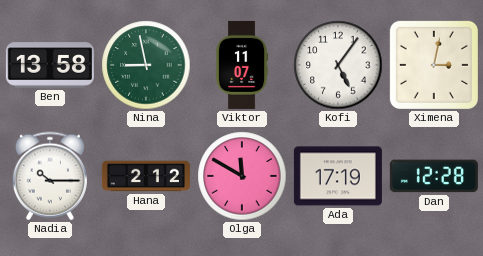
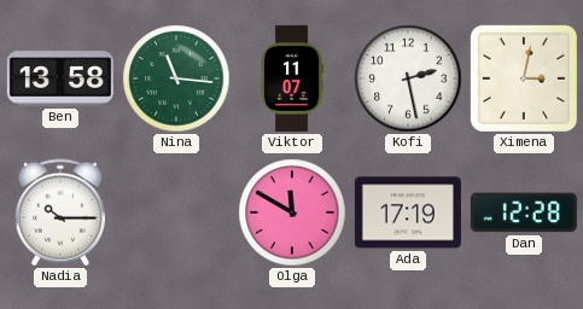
Nina: 8:58 -> 11:16
Kofi: 5:06 -> 2:28
Hana: 2:12 -> none
